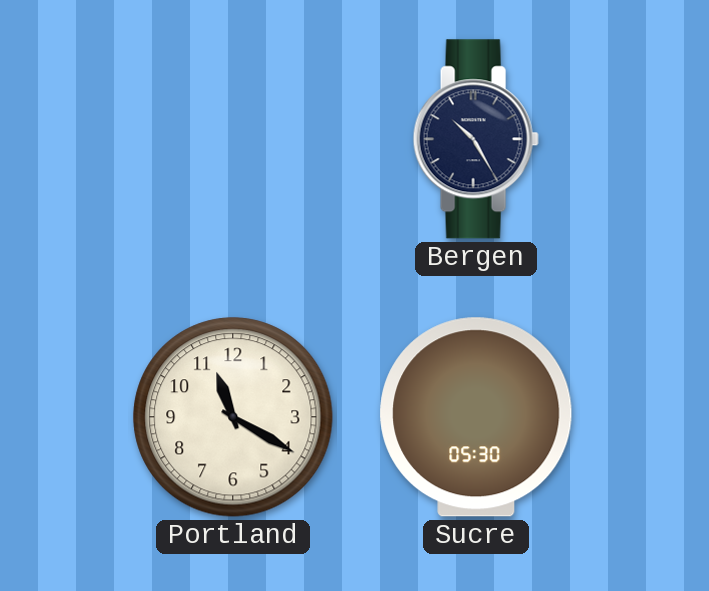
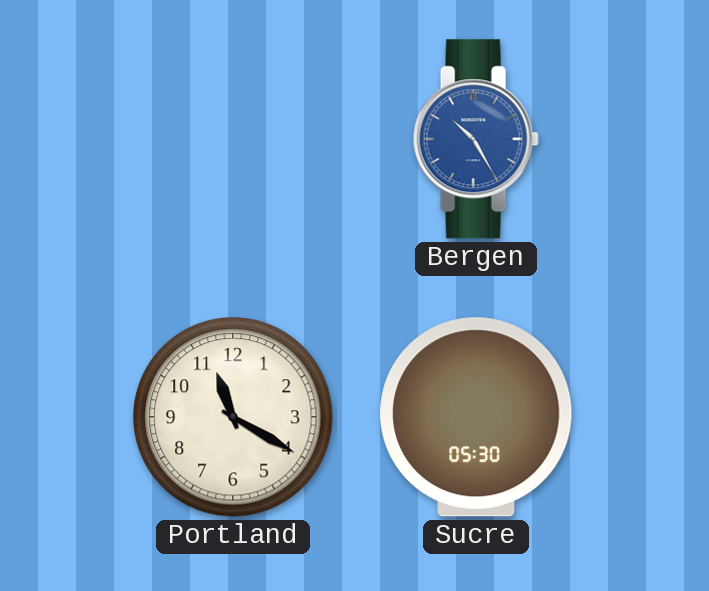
Bergen dial: navy -> blue
